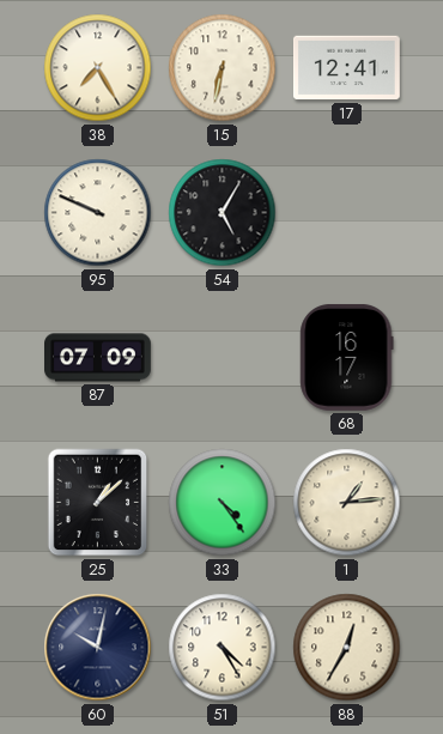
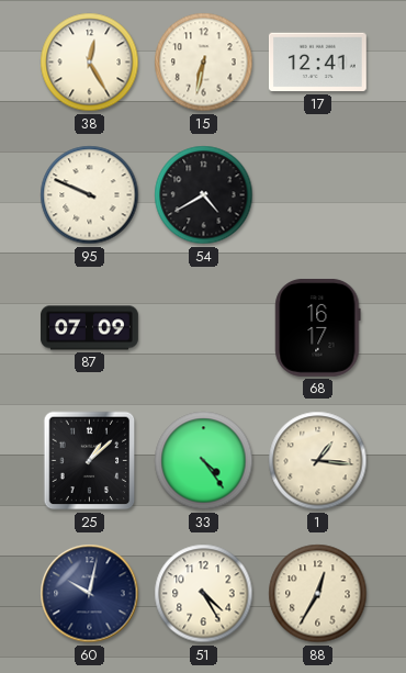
38: 7:25 -> 12:25
54: 5:05 -> 4:40
1: 1:14 -> 1:16
